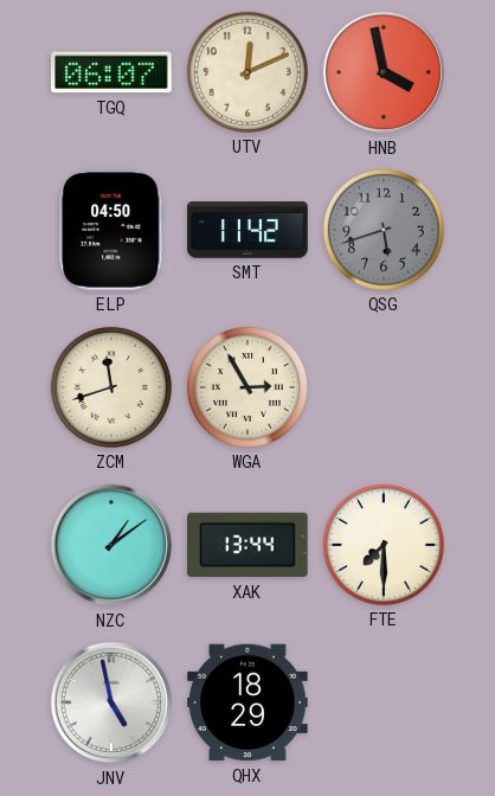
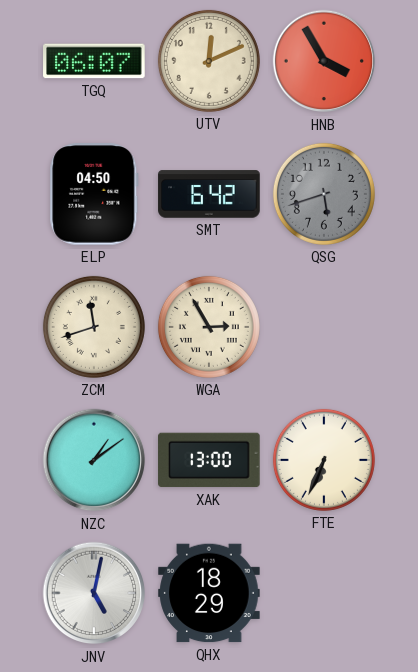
HNB: 3:58 -> 3:55
SMT: 11:42 -> 6:42
XAK: 13:44 -> 13:00
FTE: 7:30 -> 6:34
JNV: 4:58 -> 5:02
